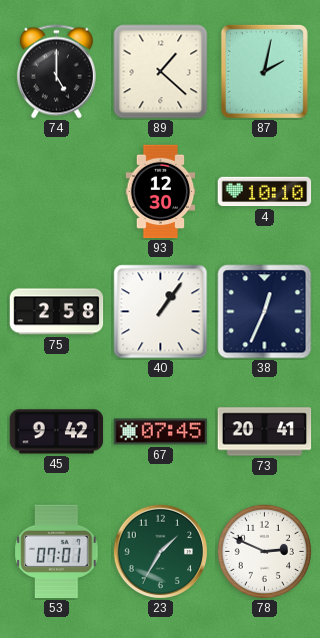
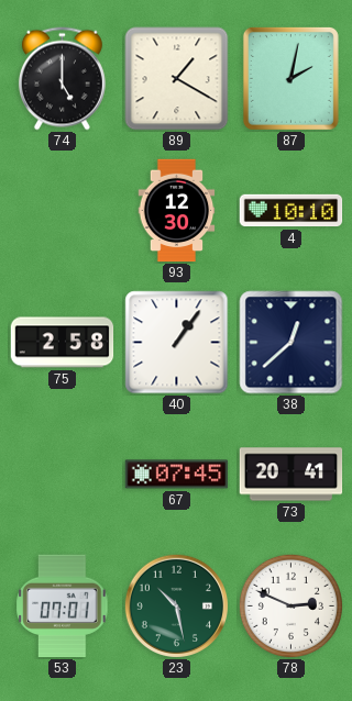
89: 1:22 -> 1:20
38: 12:34 -> 12:38
45: 9:42 -> none
23: 1:35 -> 10:28
